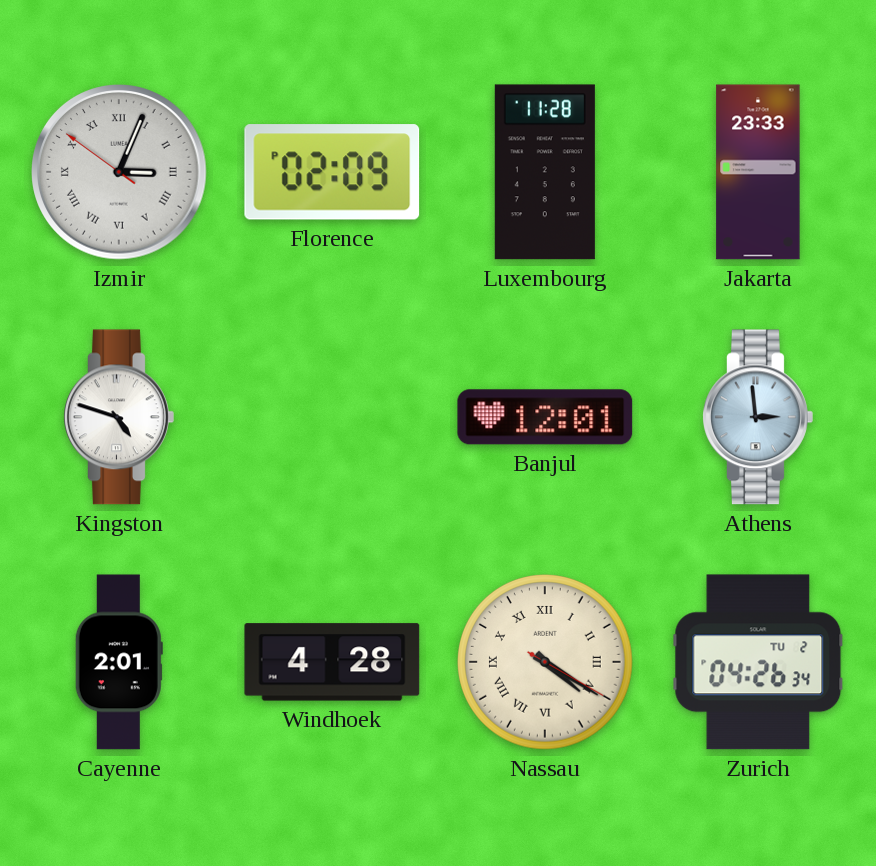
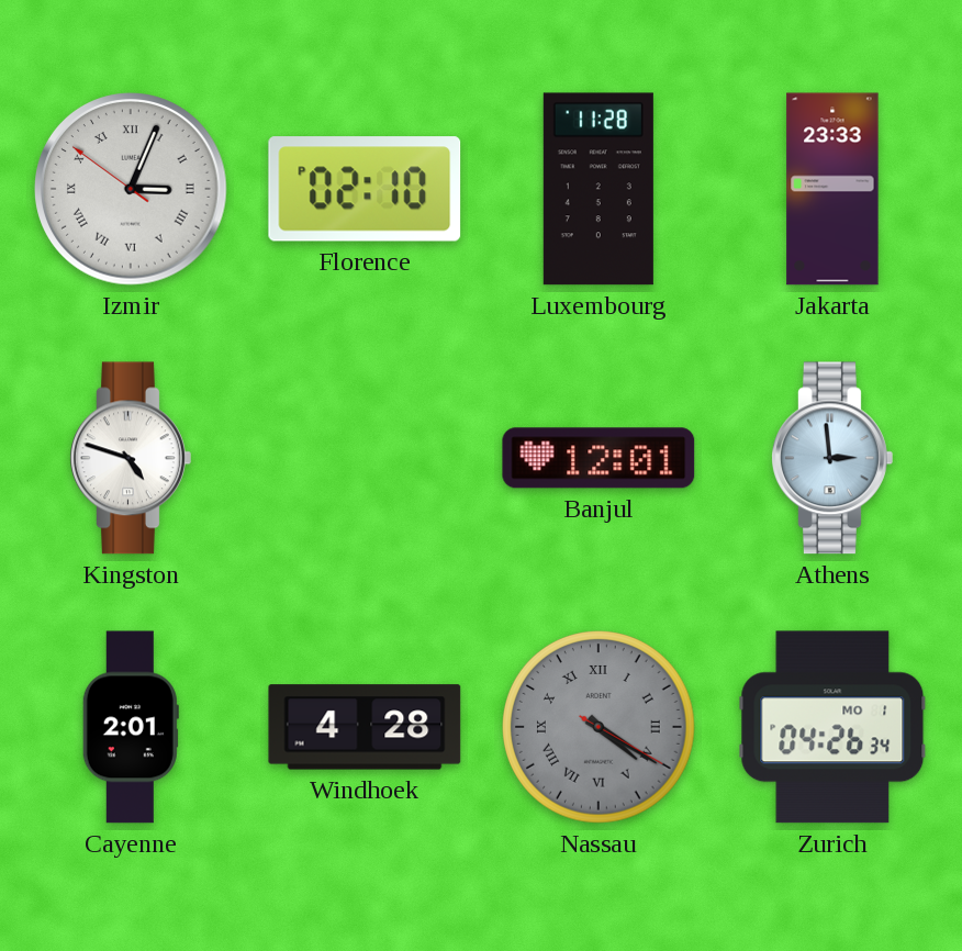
Florence: 02:09 -> 02:10
Nassau dial: cream -> grey
Zurich date: TU 2 -> MO 1
